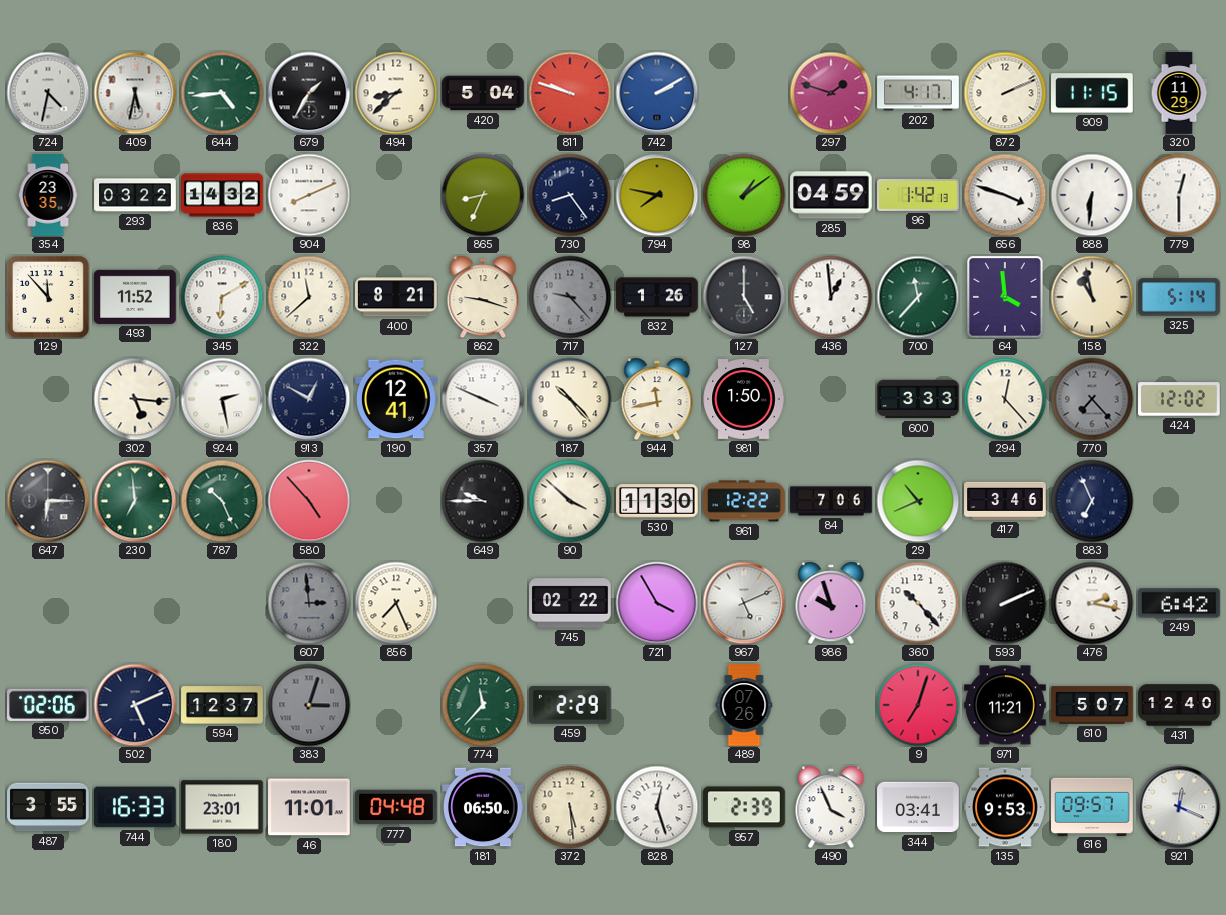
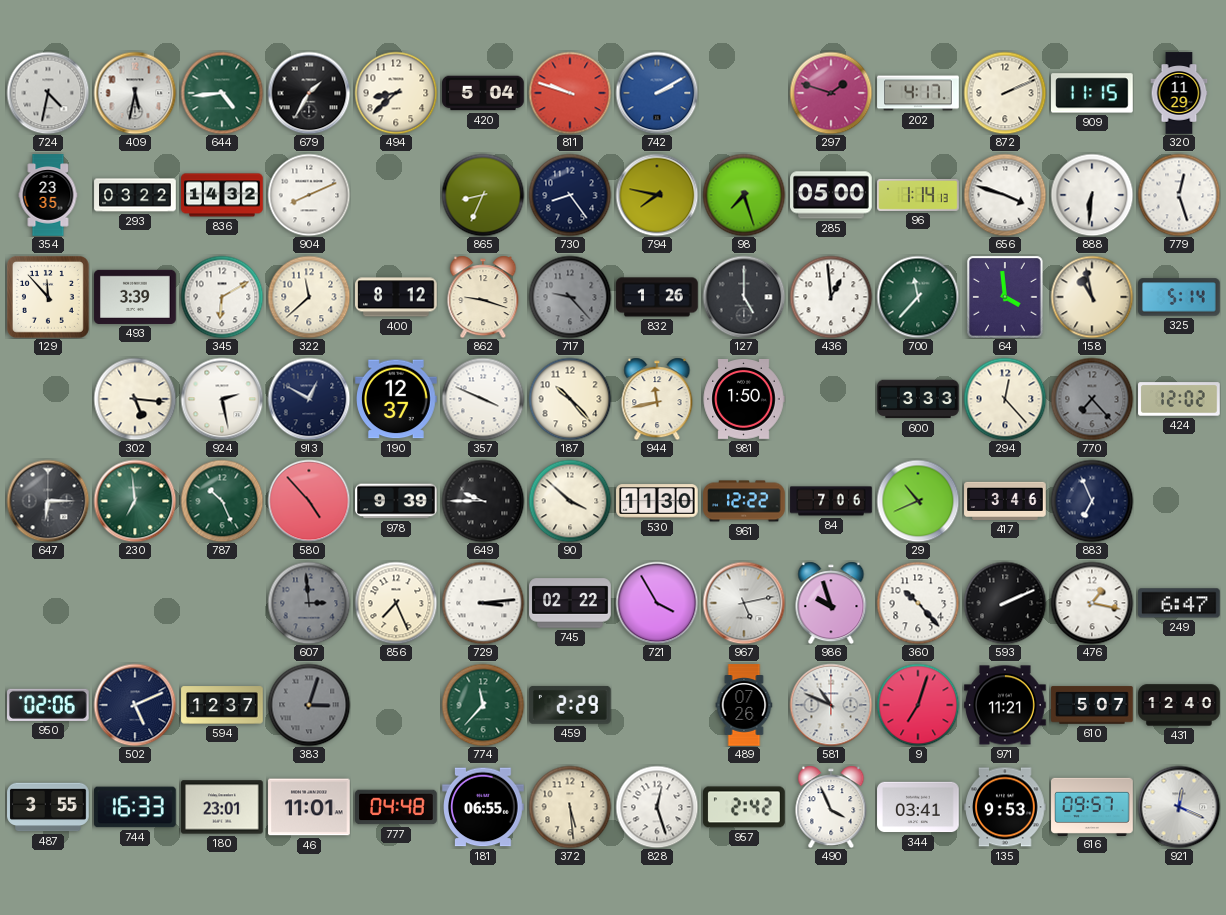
98: 1:09 -> 7:27
285: 04:59 -> 05:00
96: 1:42 -> 1:14
779: 12:30 -> 12:27
493: 11:52 -> 3:39
400: 8:21 -> 8:12
190: 12:41 -> 12:37
978: none -> 9:39
729: none -> 3:14
967: 5:11 -> 5:13
476: 2:17 -> 1:17
249: 6:42 -> 6:47
581: none -> 10:49
181: 06:50 -> 06:55
957: 2:39 -> 2:42
